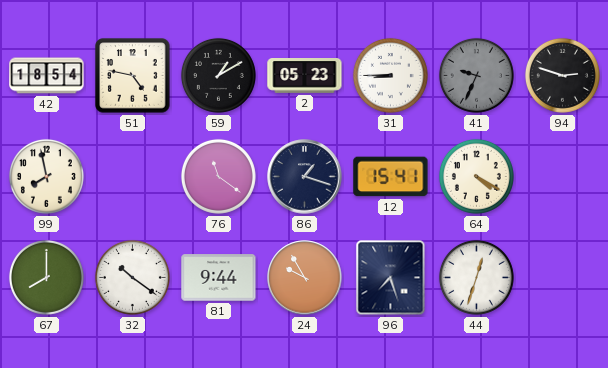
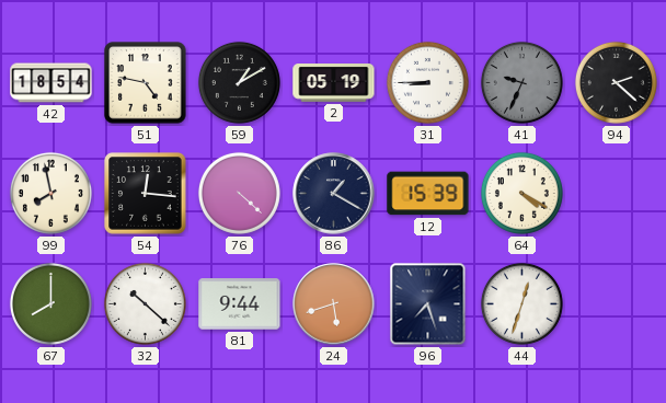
2: 05:23 -> 05:19
94: 2:48 -> 2:22
54: none -> 12:16
76: 11:21 -> 4:22
86: 1:18 -> 1:20
12: 15:41 -> 15:39
32: 10:21 -> 10:22
24: 9:55 -> 5:42
